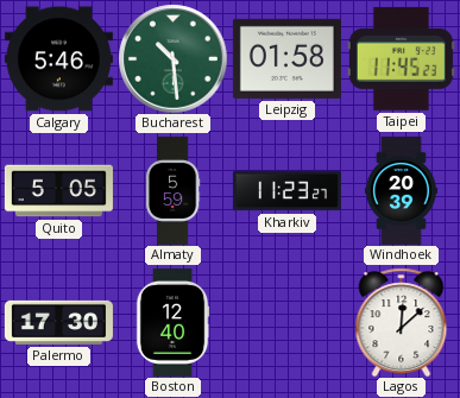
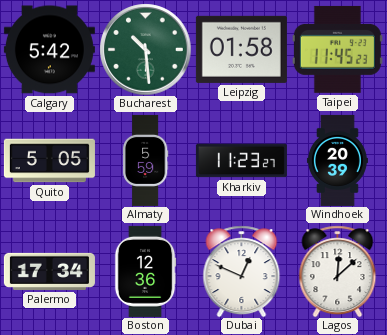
Calgary: 5:46 -> 5:42
Palermo: 17:30 -> 17:34
Boston: 12:40 -> 12:36
Dubai: none -> 12:49
